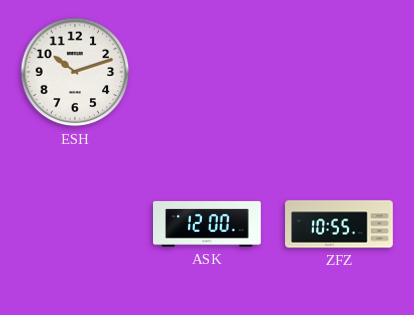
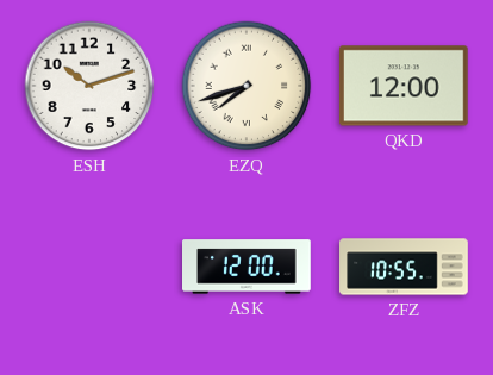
EZQ: none -> 7:42
QKD: none -> 12:00
